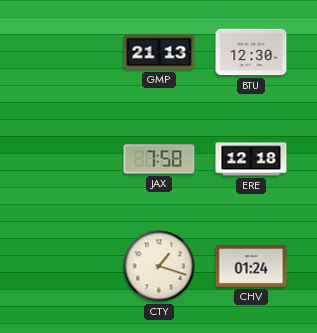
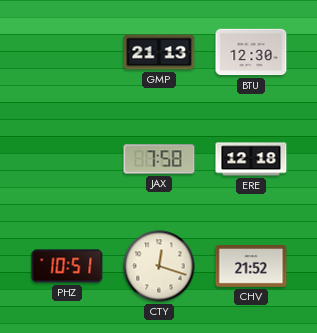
PHZ: none -> 10:51
CTY: 1:18 -> 12:18
CHV: 01:24 -> 21:52
